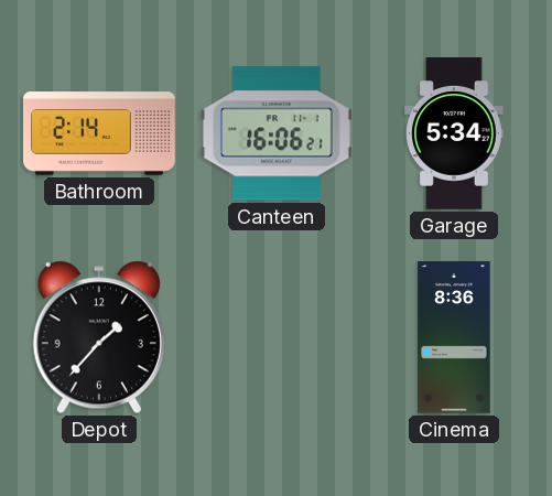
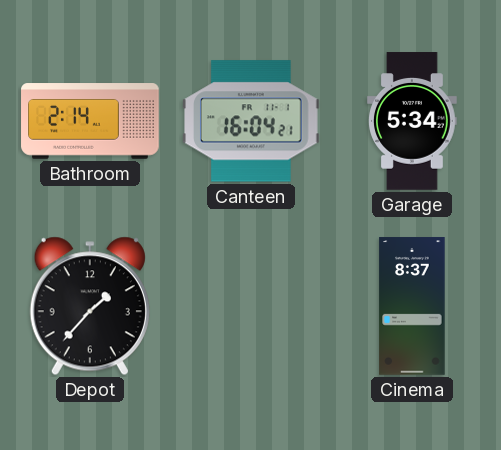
Canteen: 16:06 -> 16:04
Cinema: 8:36 -> 8:37
